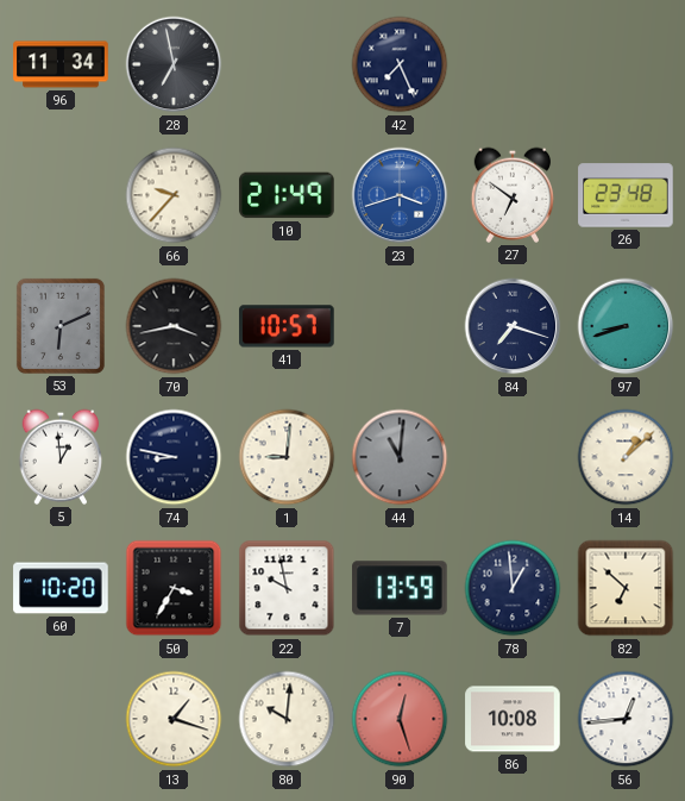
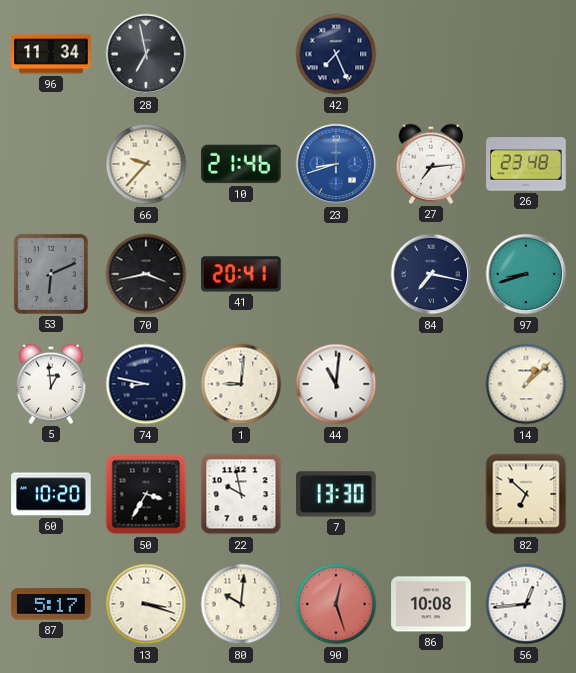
10: 21:49 -> 21:46
23: 3:42 -> 8:42
27: 6:51 -> 7:14
41: 10:57 -> 20:41
84: 7:18 -> 7:17
44 dial: grey -> white
7: 13:59 -> 13:30
78: 12:59 -> none
87: none -> 5:17
13: 1:18 -> 3:18
